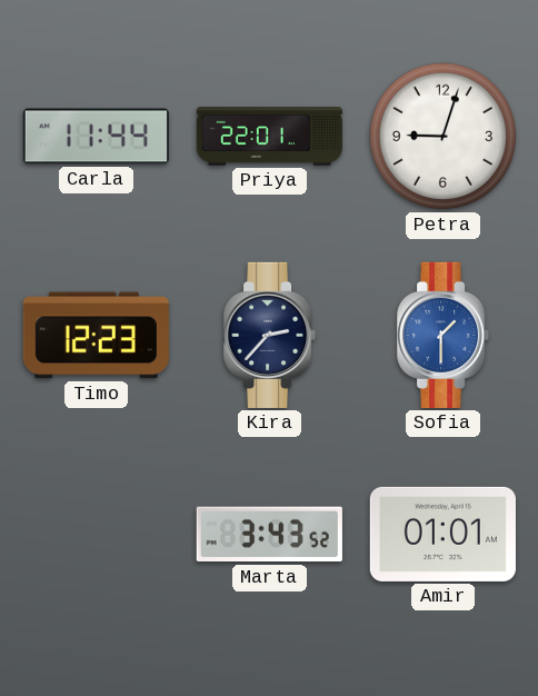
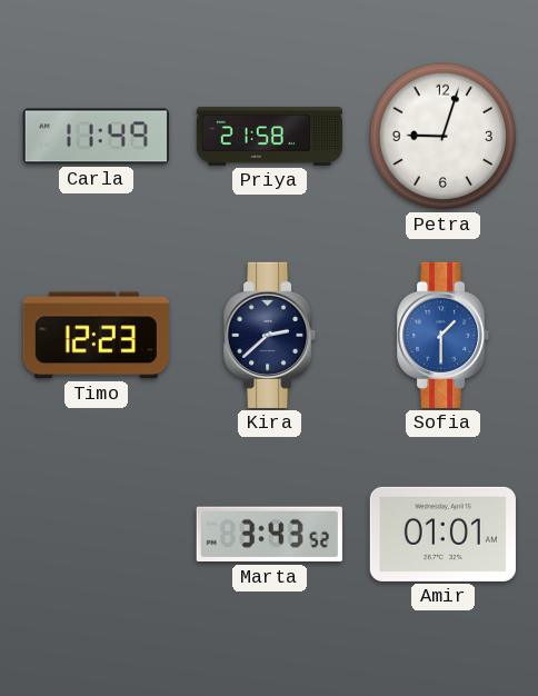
Carla: 11:44 -> 11:49
Priya: 22:01 -> 21:58
Kira: 2:37 -> 2:38
